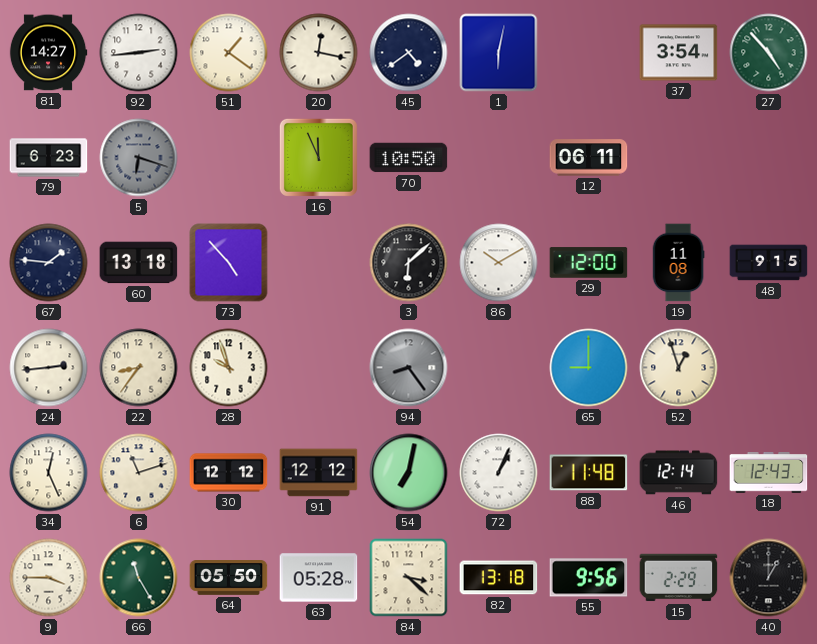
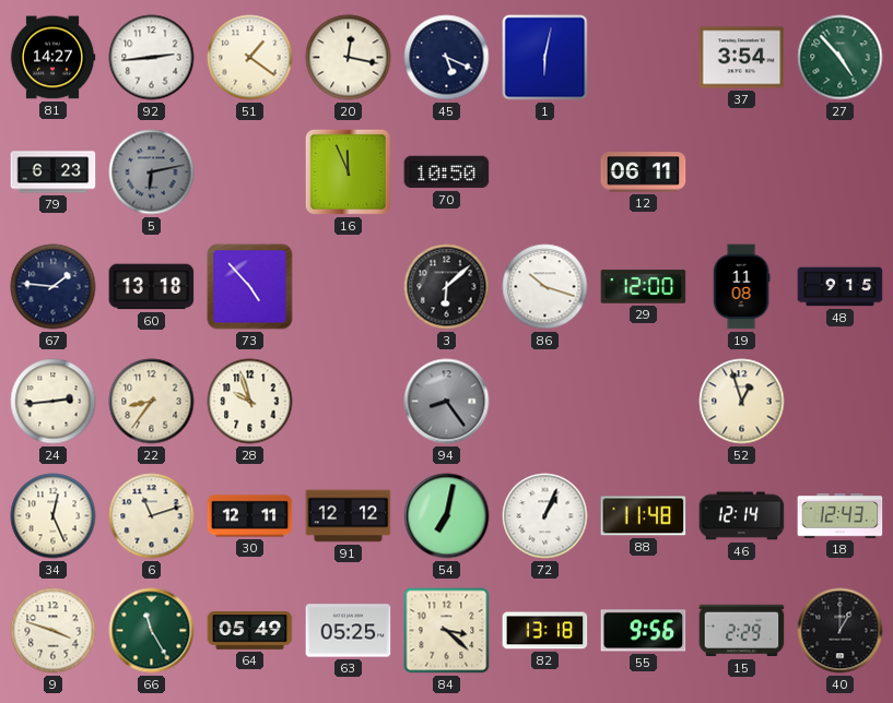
45: 4:39 -> 5:19
5: 6:18 -> 6:13
86: 10:10 -> 10:18
65: 9:00 -> none
30: 12:12 -> 12:11
9: 3:45 -> 3:48
64: 05:50 -> 05:49
63: 05:28 -> 05:25
